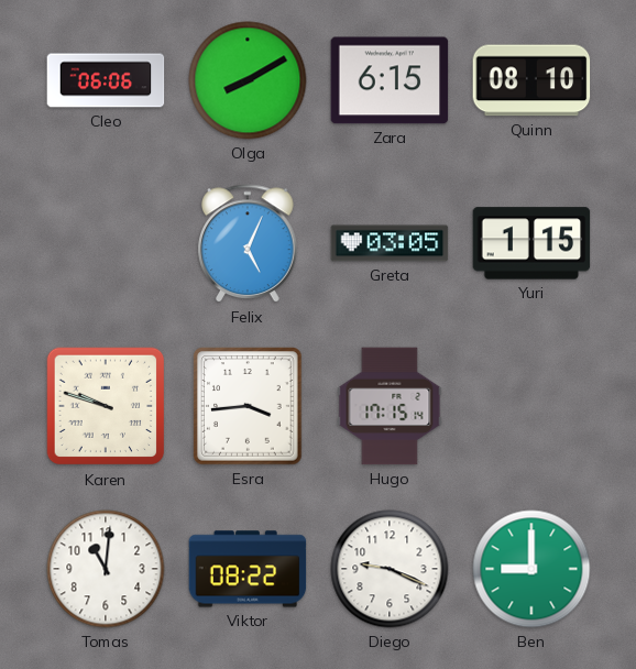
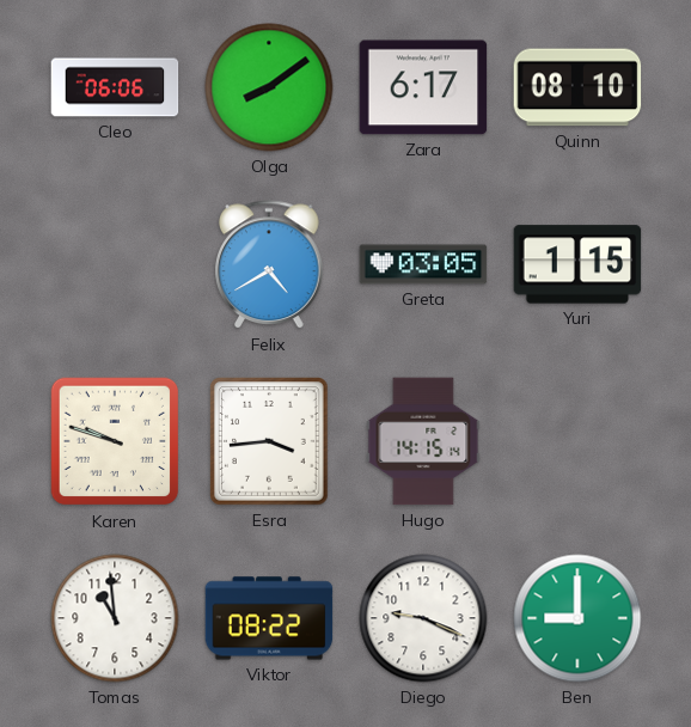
Olga: 8:10 -> 8:09
Zara: 6:15 -> 6:17
Felix: 5:04 -> 4:40
Hugo: 17:15 -> 14:15
Tomas: 11:01 -> 10:59
